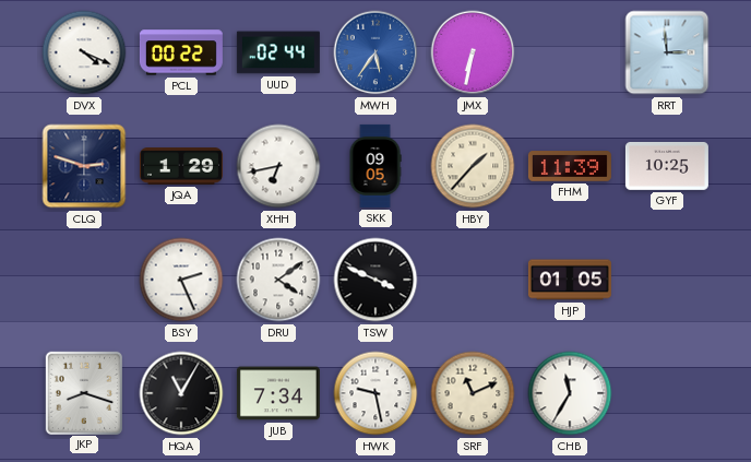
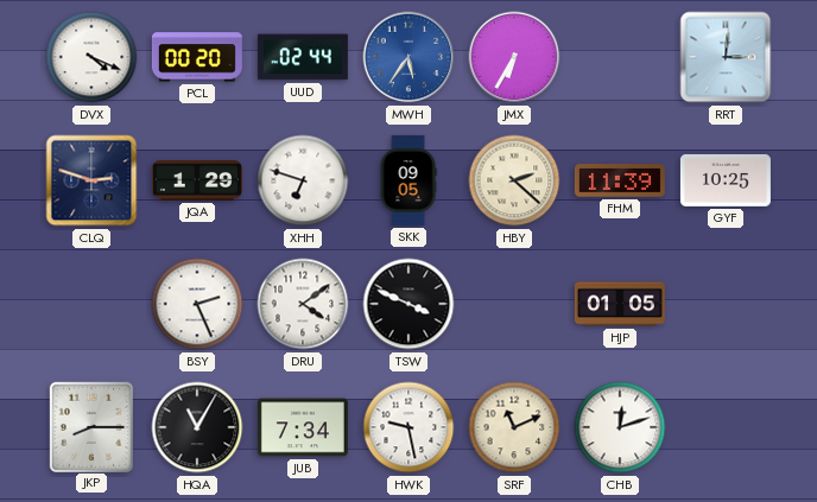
PCL: 00:22 -> 00:20
JMX: 6:32 -> 6:35
RRT: 2:59 -> 3:01
XHH: 6:43 -> 6:48
HBY: 1:37 -> 2:22
JKP: 8:18 -> 8:15
CHB: 11:35 -> 12:12
